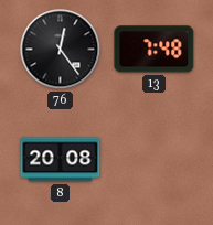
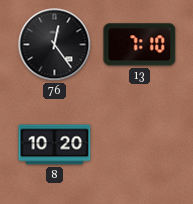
13: 7:48 -> 7:10
8: 20:08 -> 10:20
